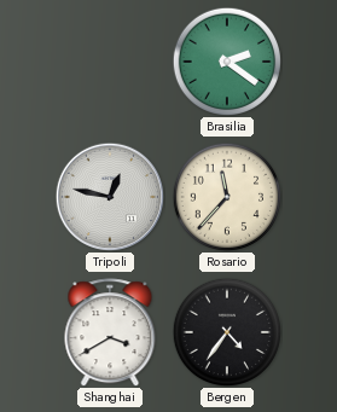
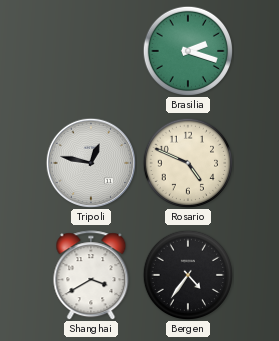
Brasilia: 2:21 -> 2:18
Rosario: 11:37 -> 4:49
